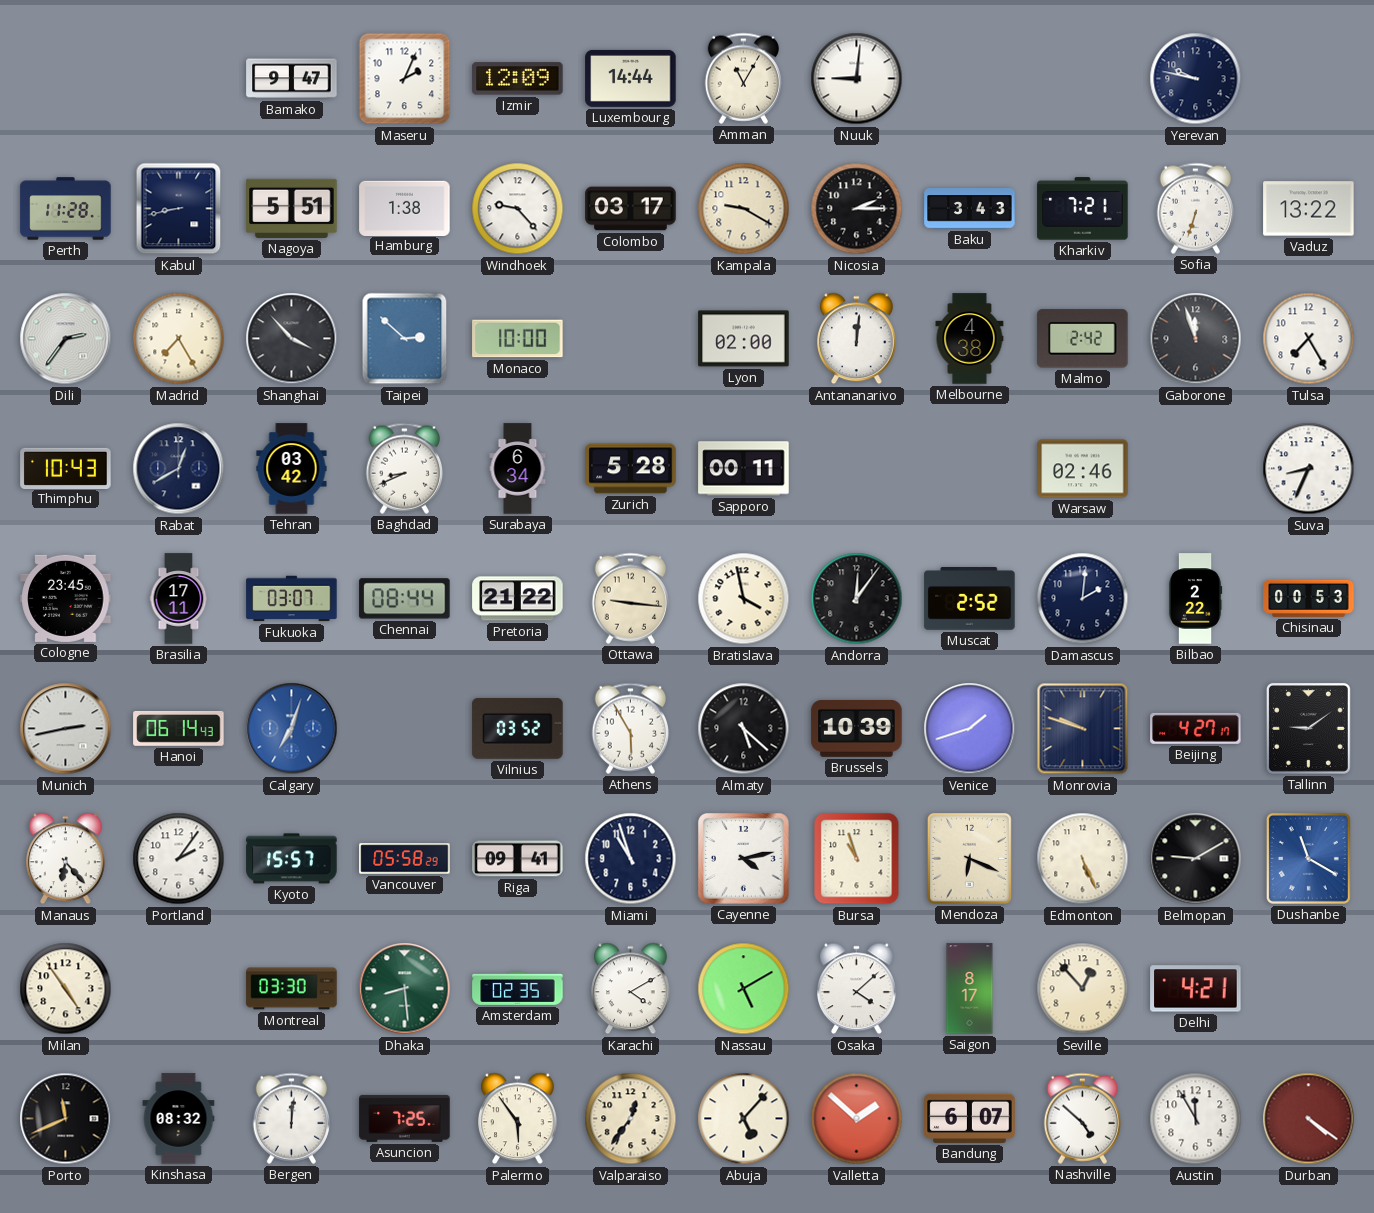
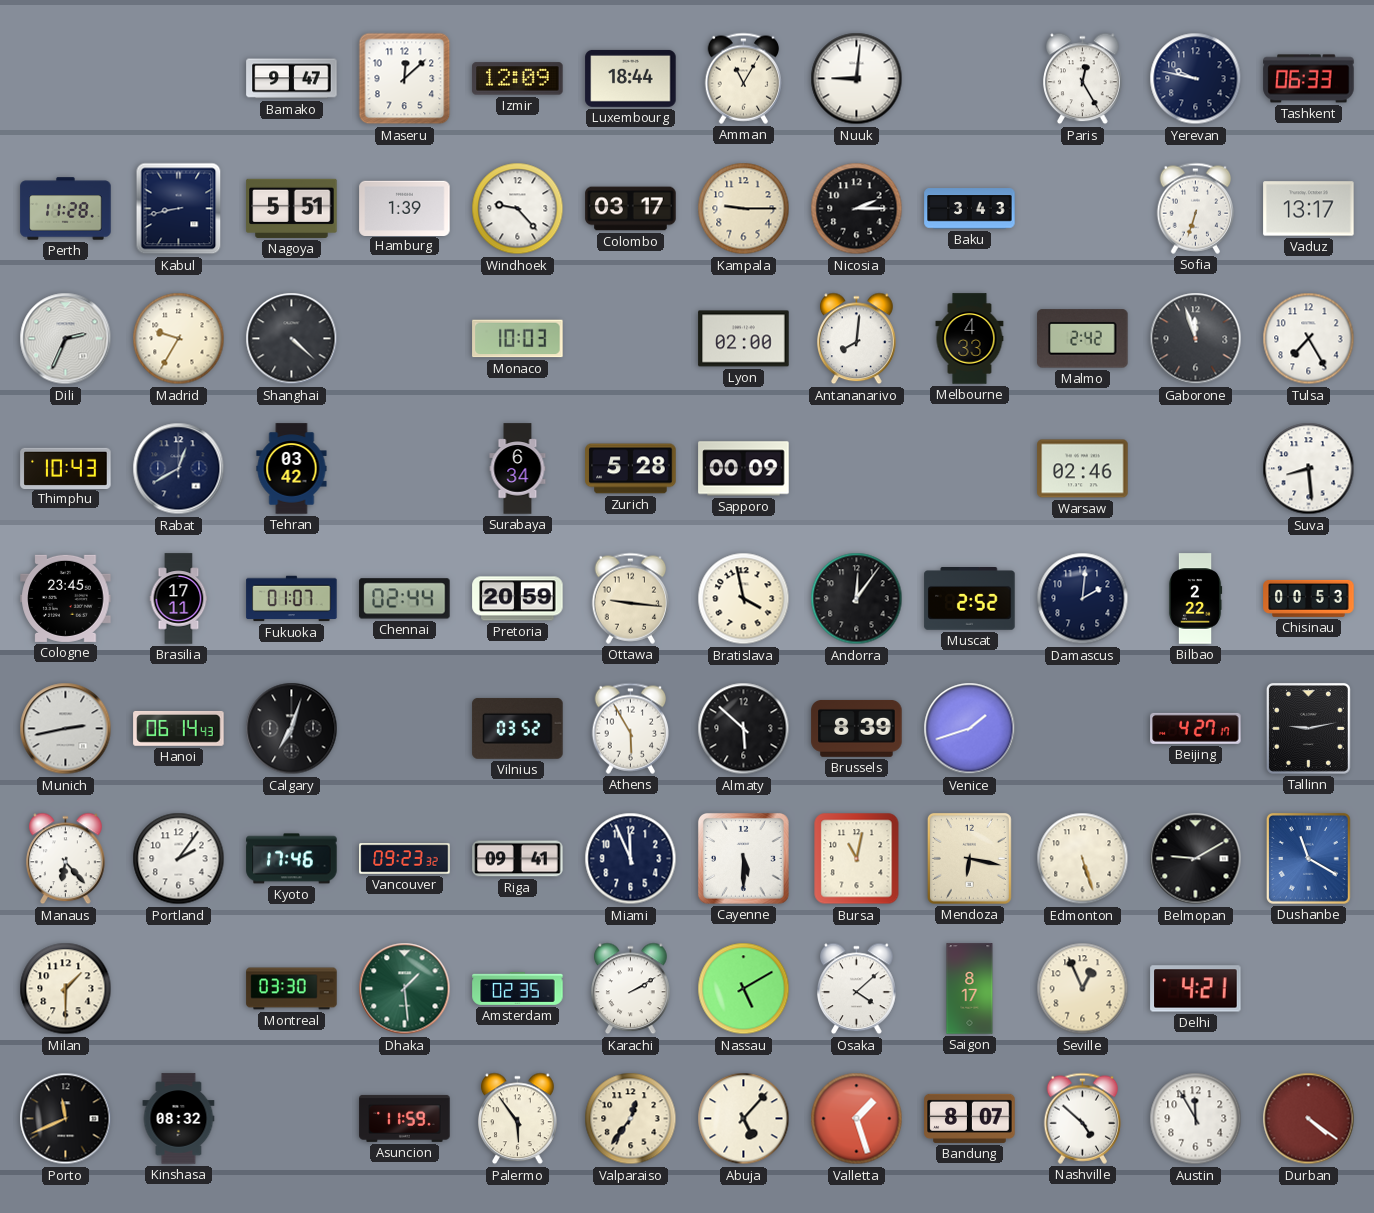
Maseru: 2:04 -> 12:08
Luxembourg: 14:44 -> 18:44
Paris: none -> 12:25
Tashkent: none -> 06:33
Hamburg: 1:38 -> 1:39
Kampala: 9:20 -> 9:15
Kharkiv: 7:21 -> none
Vaduz: 13:22 -> 13:17
Dili: 2:36 -> 2:34
Madrid: 7:25 -> 9:35
Shanghai: 3:53 -> 4:22
Taipei: 2:52 -> none
Monaco: 10:00 -> 10:03
Antananarivo: 12:01 -> 8:01
Melbourne: 4:38 -> 4:33
Baghdad: 8:41 -> none
Sapporo: 00:11 -> 00:09
Suva: 8:34 -> 8:29
Fukuoka: 03:07 -> 01:07
Chennai: 08:44 -> 02:44
Pretoria: 21:22 -> 20:59
Calgary dial: blue -> black
Almaty: 5:22 -> 5:52
Brussels: 10:39 -> 8:39
Monrovia: 9:48 -> none
Tallinn: 9:09 -> 9:13
Kyoto: 15:57 -> 17:46
Vancouver: 05:58 -> 09:23
Miami: 10:57 -> 11:56
Cayenne: 4:13 -> 5:30
Bursa: 10:57 -> 11:02
Mendoza: 6:19 -> 6:17
Edmonton: 5:26 -> 5:27
Milan: 4:54 -> 1:30
Dhaka: 8:29 -> 1:29
Karachi: 4:10 -> 2:10
Seville: 12:53 -> 12:56
Bergen: 12:01 -> none
Asuncion: 7:25 -> 11:59
Valletta: 1:52 -> 1:27
Bandung: 6:07 -> 8:07
